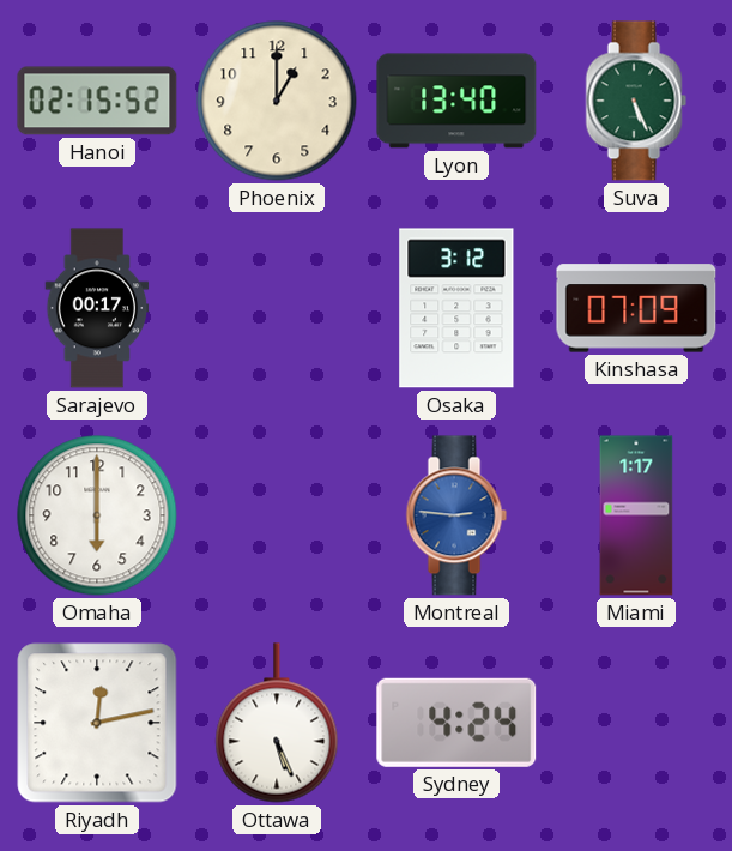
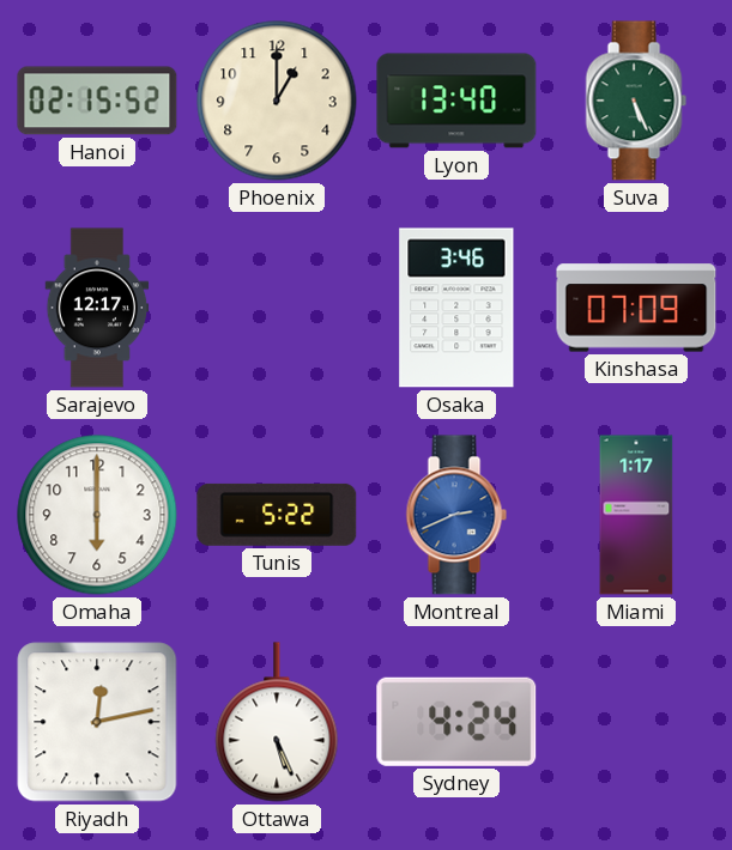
Sarajevo: 00:17 -> 12:17
Osaka: 3:12 -> 3:46
Tunis: none -> 5:22
Montreal: 2:46 -> 2:41
